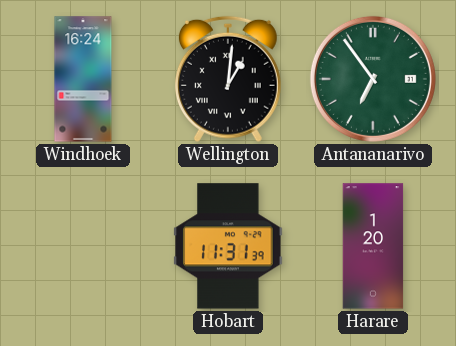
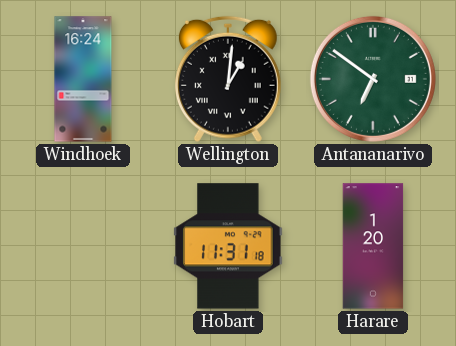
Antananarivo: 6:54 -> 6:51
Hobart: 11:31:39 -> 11:31:18
